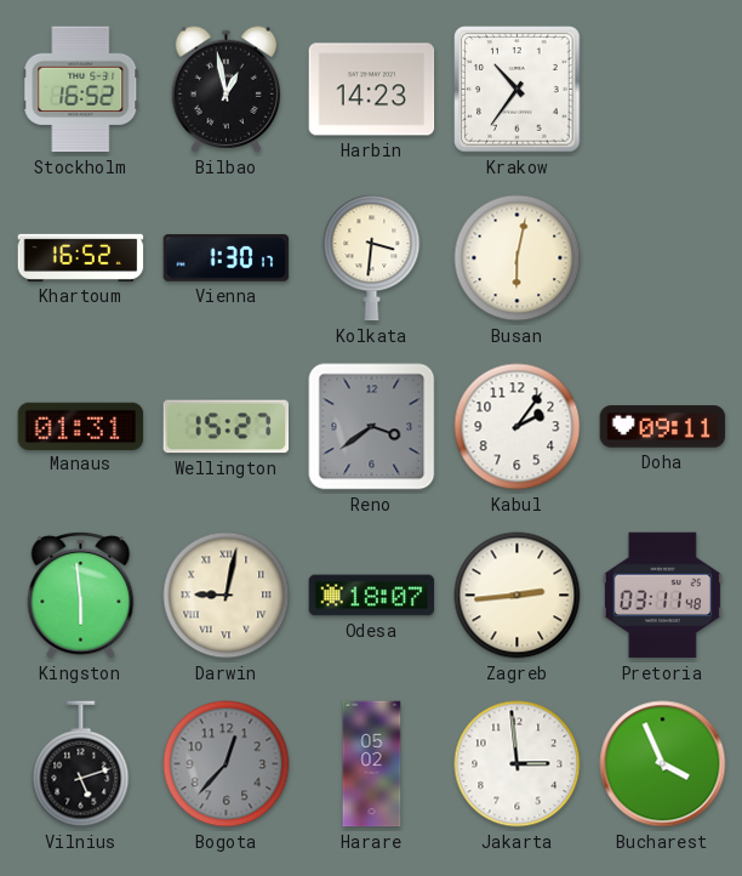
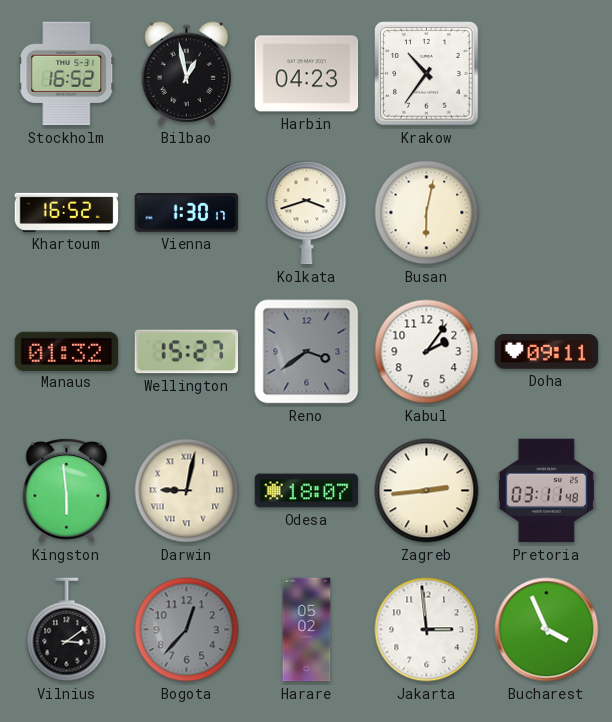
Harbin: 14:23 -> 04:23
Kolkata: 3:31 -> 3:42
Manaus: 01:31 -> 01:32
Vilnius: 5:12 -> 3:09
